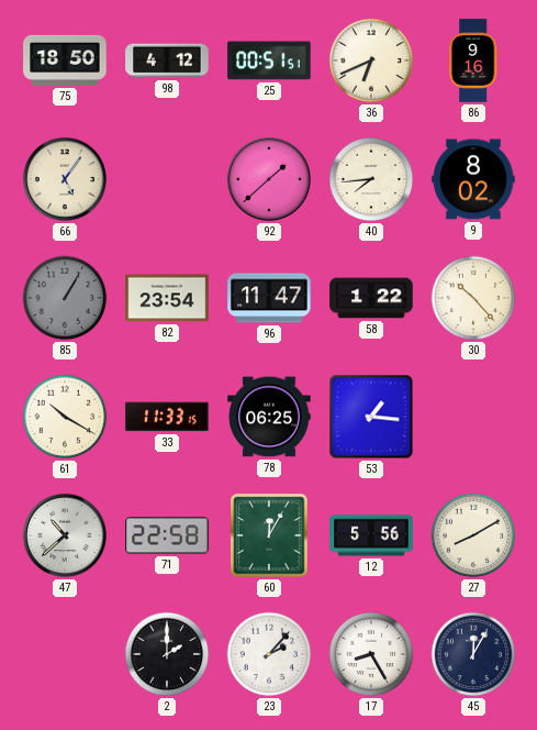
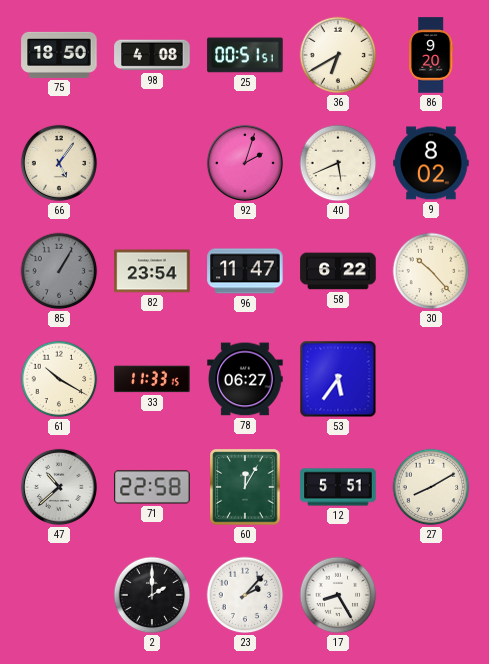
98: 4:12 -> 4:08
36: 6:41 -> 6:40
86: 9:16 -> 9:20
92: 1:38 -> 2:03
40: 7:44 -> 5:41
58: 1:22 -> 6:22
78: 06:25 -> 06:27
53: 1:16 -> 5:36
12: 5:56 -> 5:51
45: 12:05 -> none
